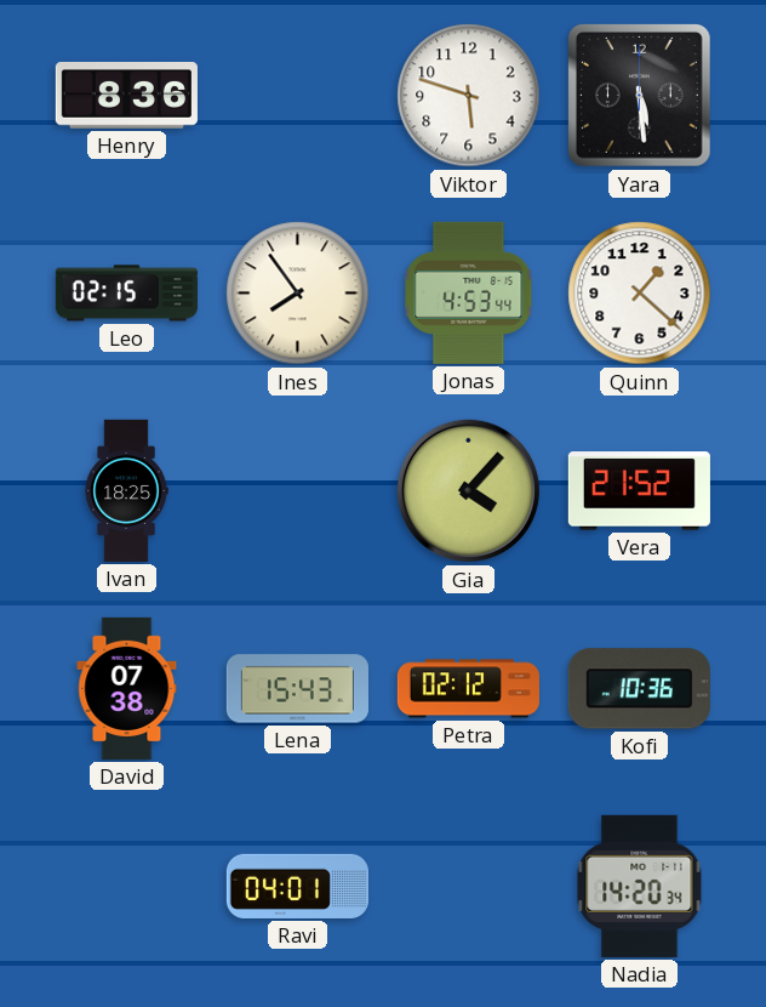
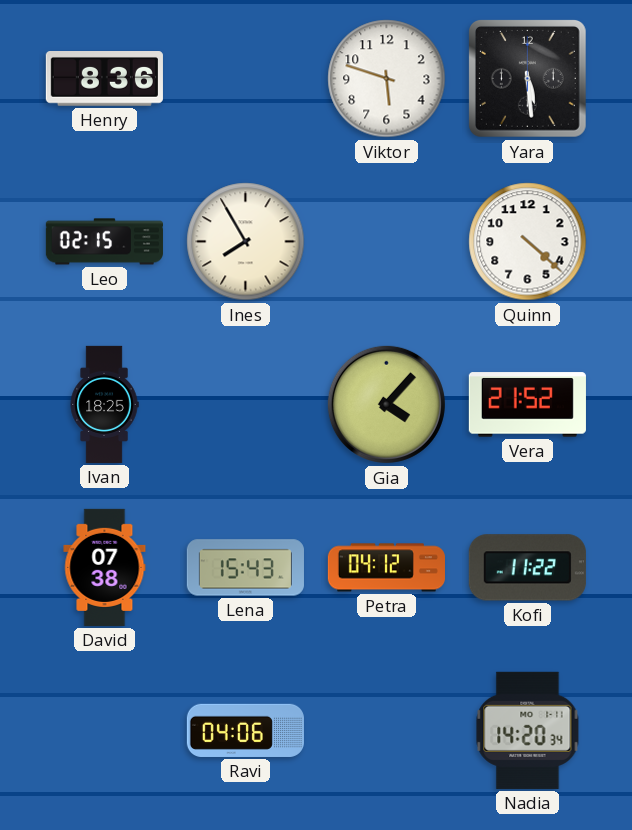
Ines: 7:54 -> 7:55
Jonas: 4:53 -> none
Quinn: 1:22 -> 4:22
Petra: 02:12 -> 04:12
Kofi: 10:36 -> 11:22
Ravi: 04:01 -> 04:06
